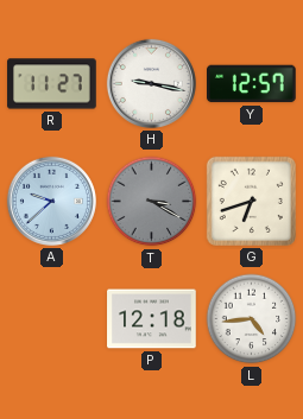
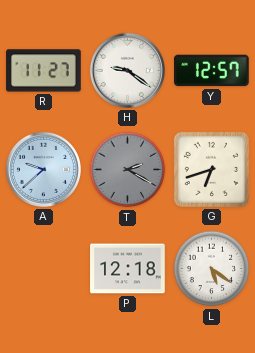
H: 9:17 -> 9:21
T: 3:20 -> 2:20
L: 4:44 -> 5:21
